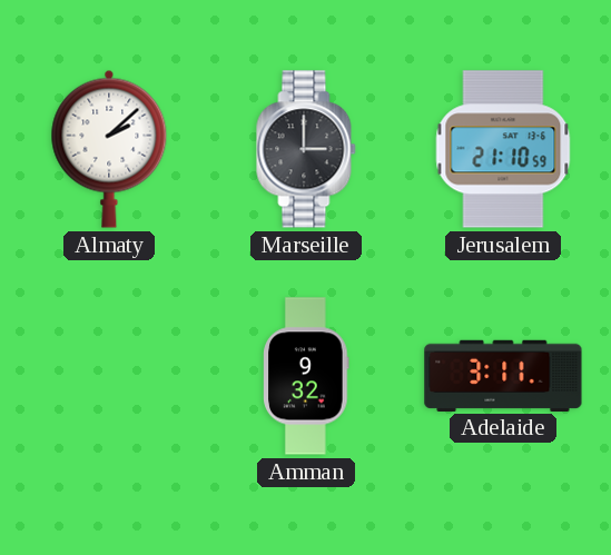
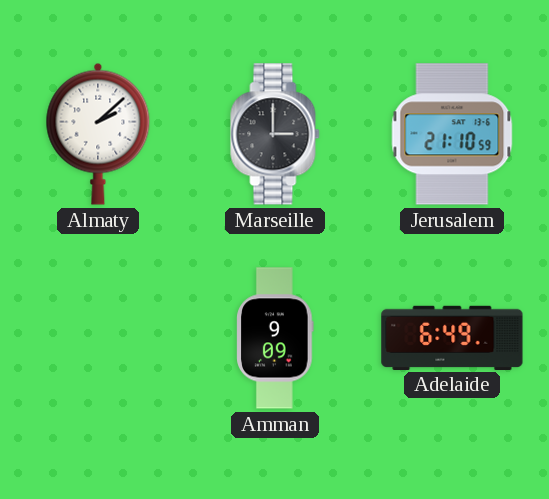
Amman: 9:32 -> 9:09
Adelaide: 3:11 -> 6:49
